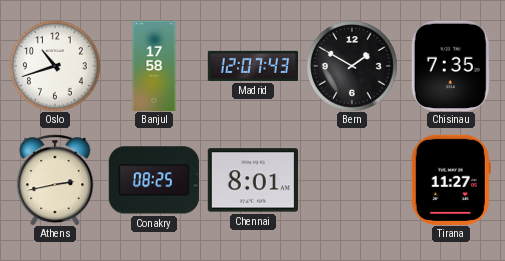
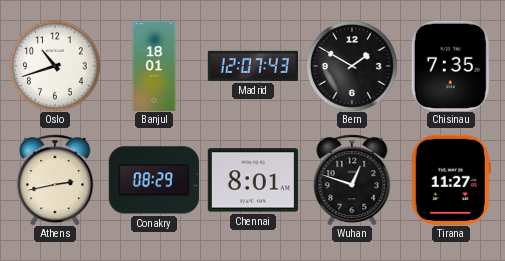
Banjul: 17:58 -> 18:01
Conakry: 08:25 -> 08:29
Wuhan: none -> 12:48
